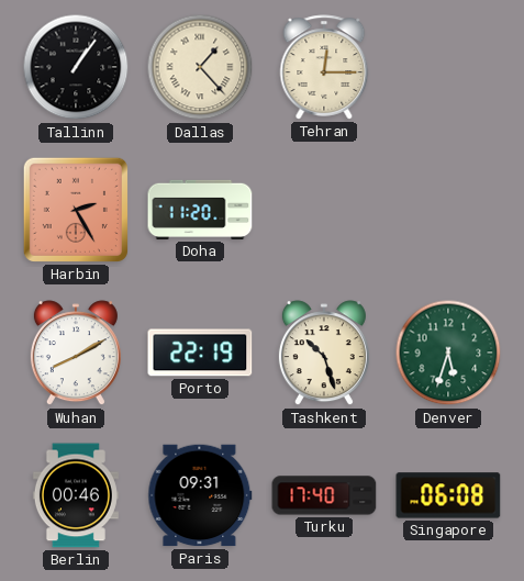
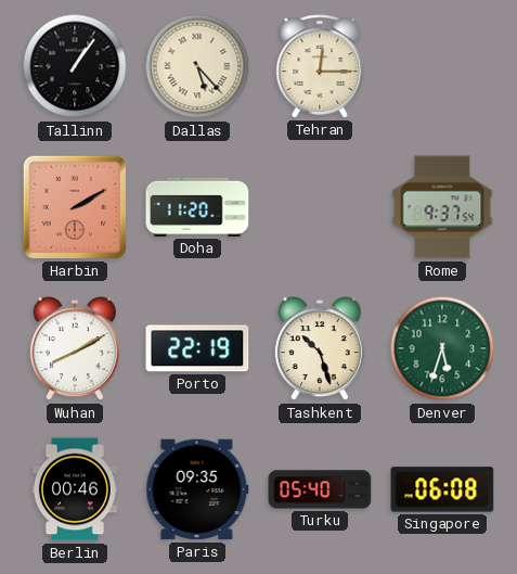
Dallas: 1:23 -> 5:23
Harbin: 2:25 -> 2:10
Rome: none -> 9:37
Paris: 09:31 -> 09:35
Turku: 17:40 -> 05:40
